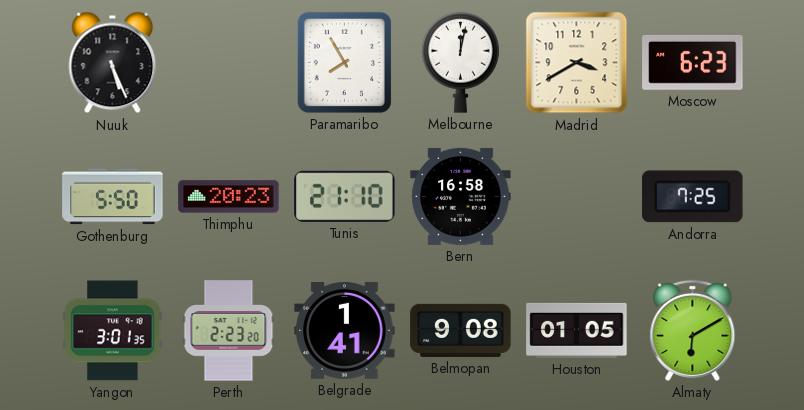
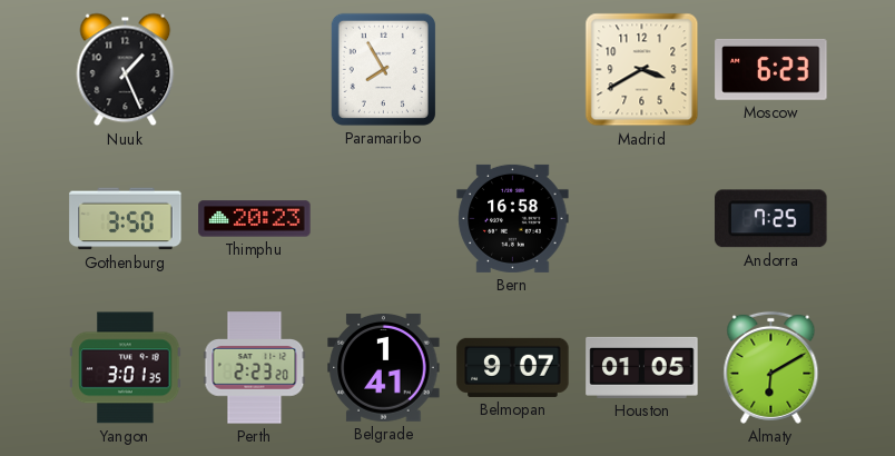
Nuuk: 5:26 -> 1:26
Melbourne: 12:02 -> none
Gothenburg: 5:50 -> 3:50
Tunis: 21:10 -> none
Belmopan: 9:08 -> 9:07
